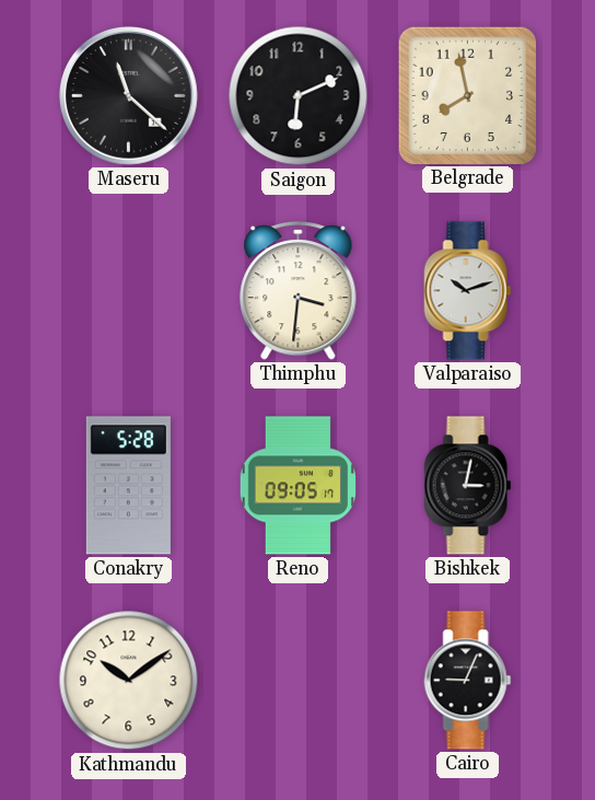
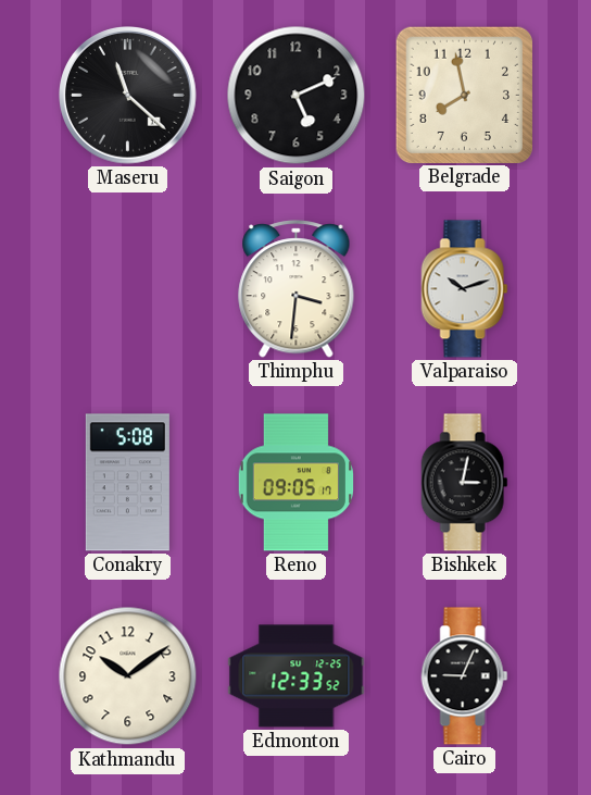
Saigon: 6:11 -> 5:11
Conakry: 5:28 -> 5:08
Edmonton: none -> 12:33
